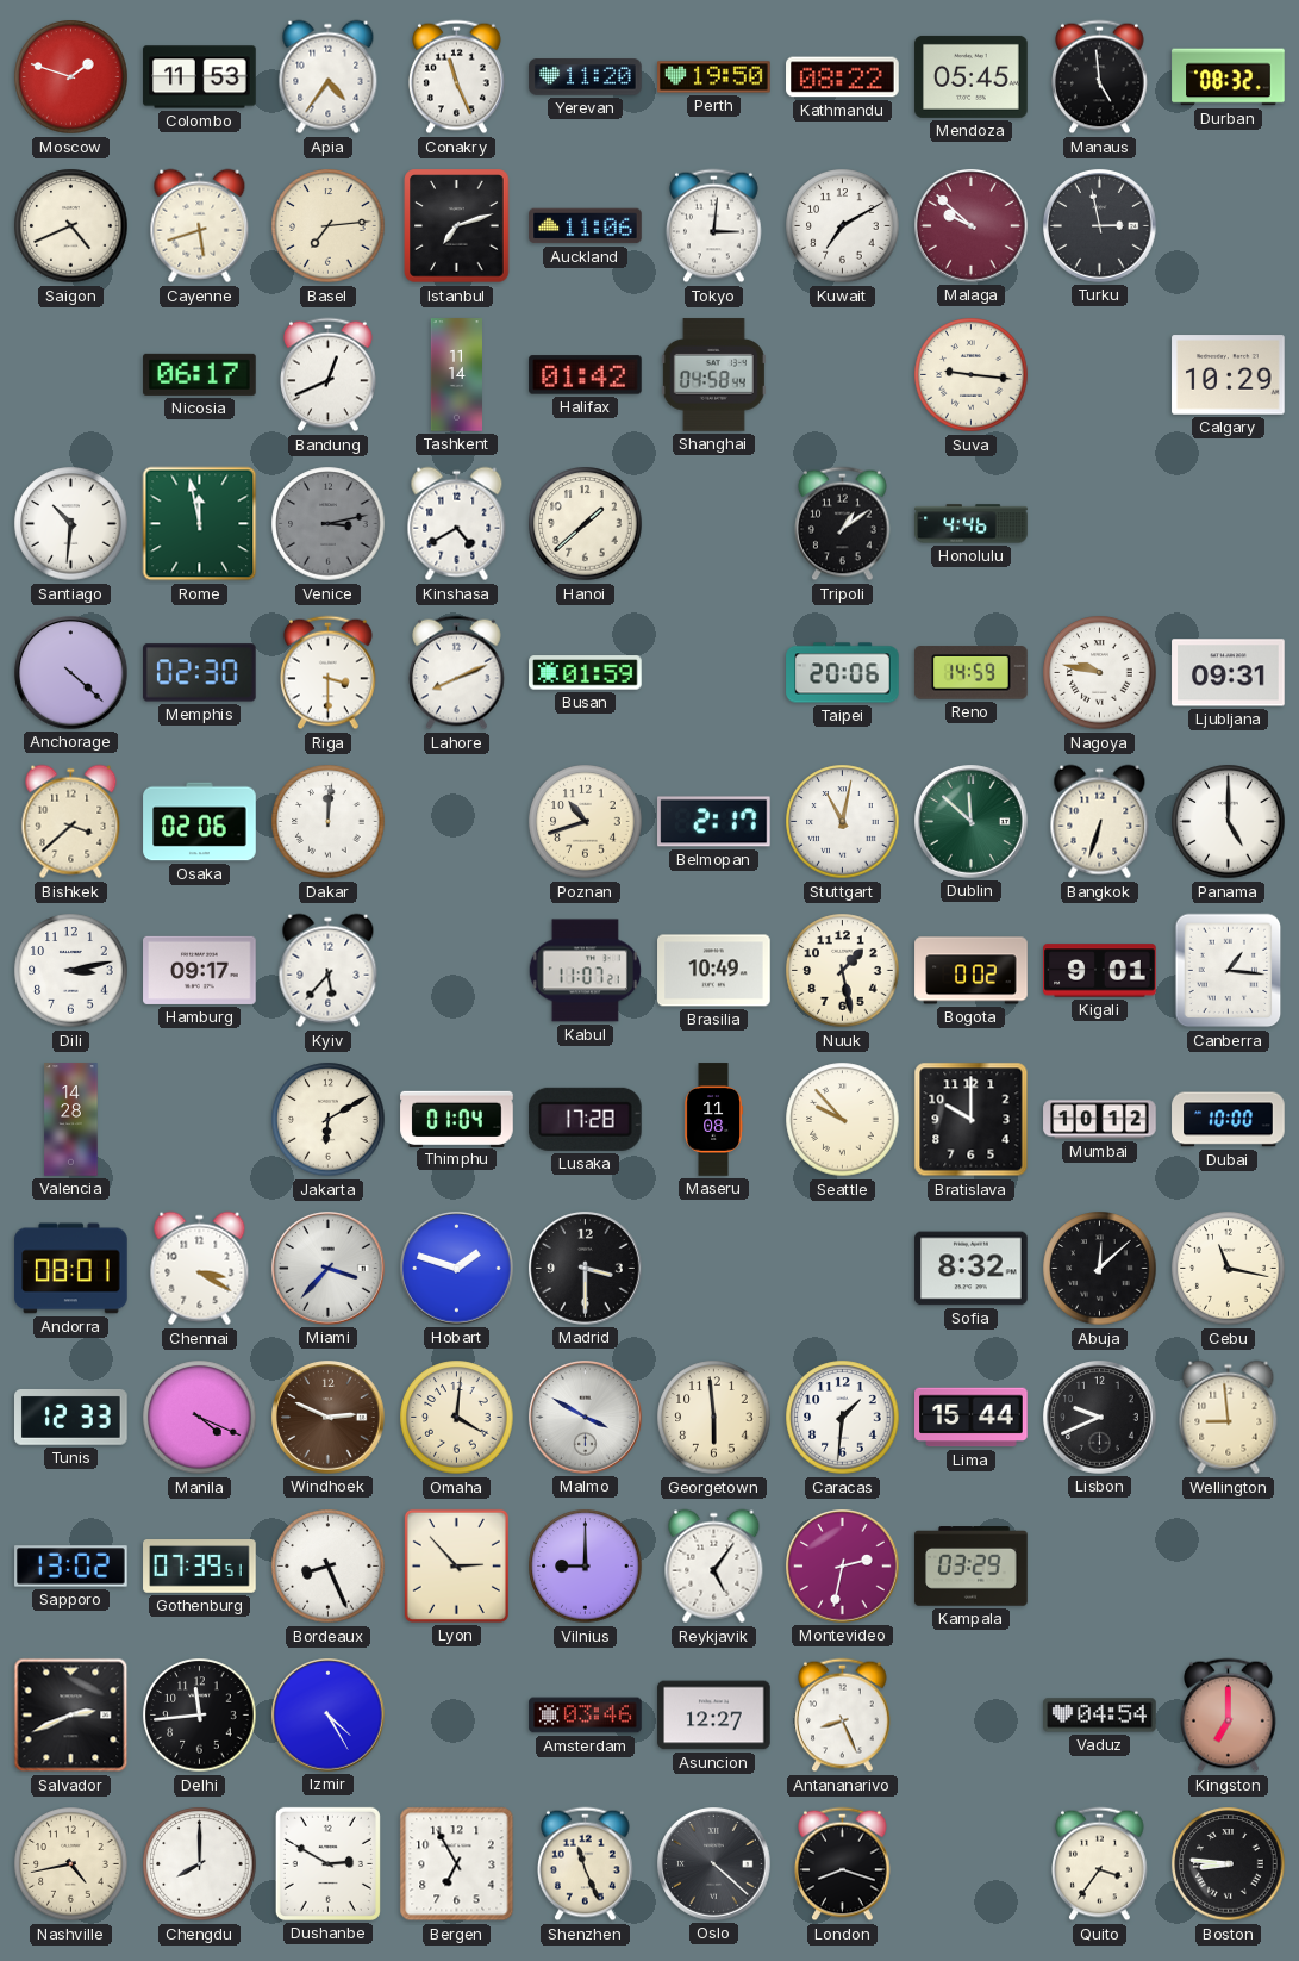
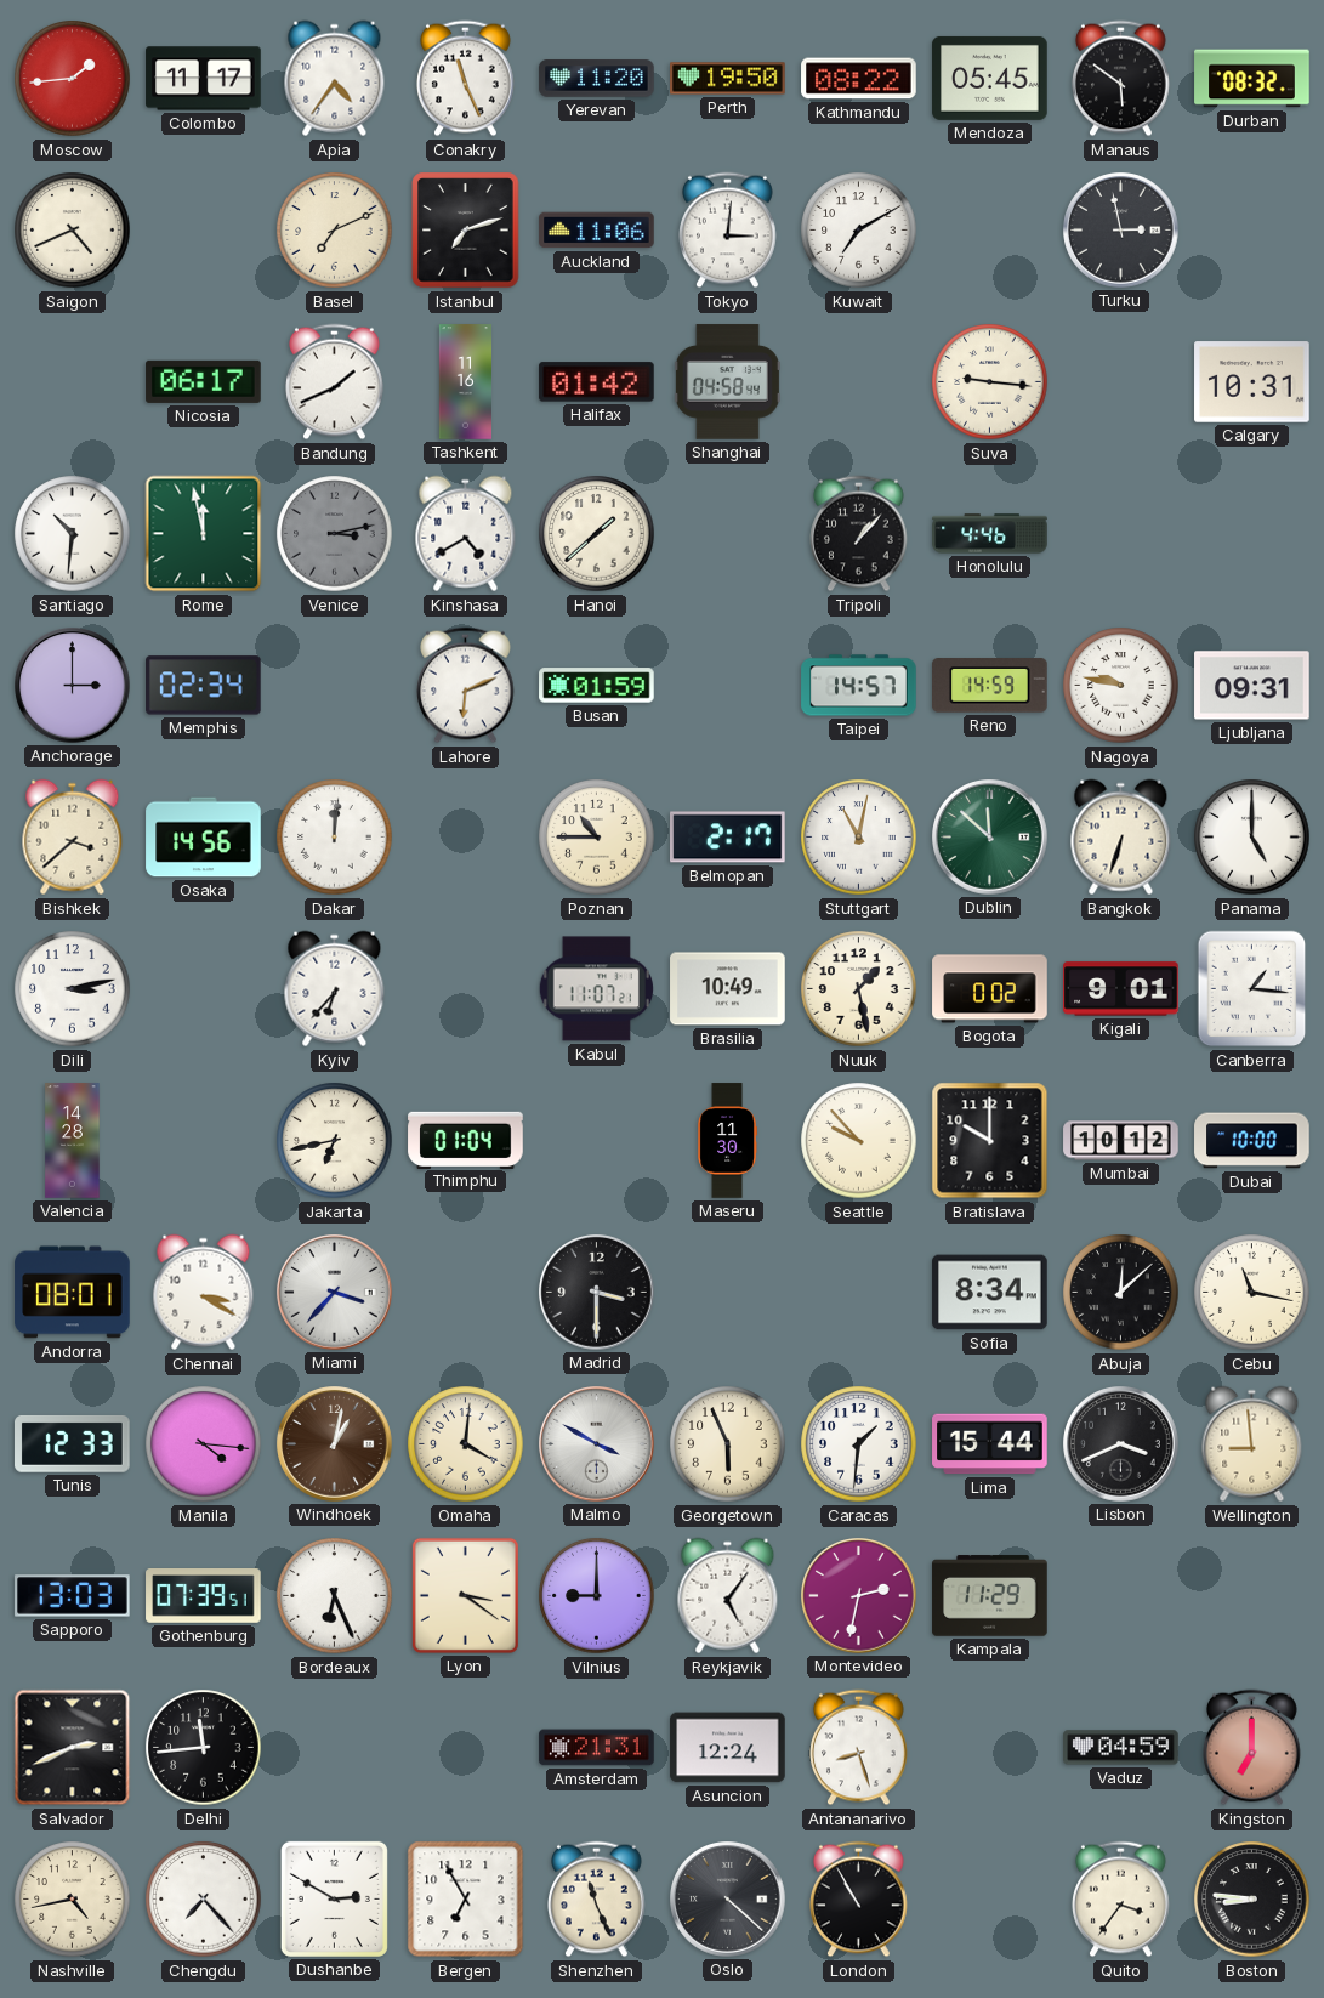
Moscow: 1:48 -> 1:44
Colombo: 11:53 -> 11:17
Manaus: 4:59 -> 5:51
Cayenne: 5:42 -> none
Basel: 7:14 -> 7:11
Malaga: 9:52 -> none
Bandung: 12:41 -> 1:41
Tashkent: 11:14 -> 11:16
Calgary: 10:29 -> 10:31
Tripoli: 1:09 -> 1:07
Anchorage: 4:22 -> 3:00
Memphis: 02:30 -> 02:34
Riga: 3:30 -> none
Lahore: 8:11 -> 6:11
Taipei: 20:06 -> 14:57
Osaka: 02:06 -> 14:56
Poznan: 10:42 -> 10:45
Hamburg: 09:17 -> none
Kyiv: 5:37 -> 6:37
Jakarta: 6:10 -> 6:43
Lusaka: 17:28 -> none
Maseru: 11:08 -> 11:30
Hobart: 1:48 -> none
Sofia: 8:32 -> 8:34
Manila: 4:19 -> 4:16
Windhoek: 2:49 -> 1:02
Georgetown: 5:59 -> 5:56
Lisbon: 9:41 -> 3:41
Sapporo: 13:02 -> 13:03
Bordeaux: 8:26 -> 6:26
Lyon: 2:53 -> 3:21
Kampala: 03:29 -> 11:29
Izmir: 4:25 -> none
Amsterdam: 03:46 -> 21:31
Asuncion: 12:27 -> 12:24
Antananarivo: 8:26 -> 8:27
Vaduz: 04:54 -> 04:59
Chengdu: 8:00 -> 7:23
London: 8:18 -> 10:55
